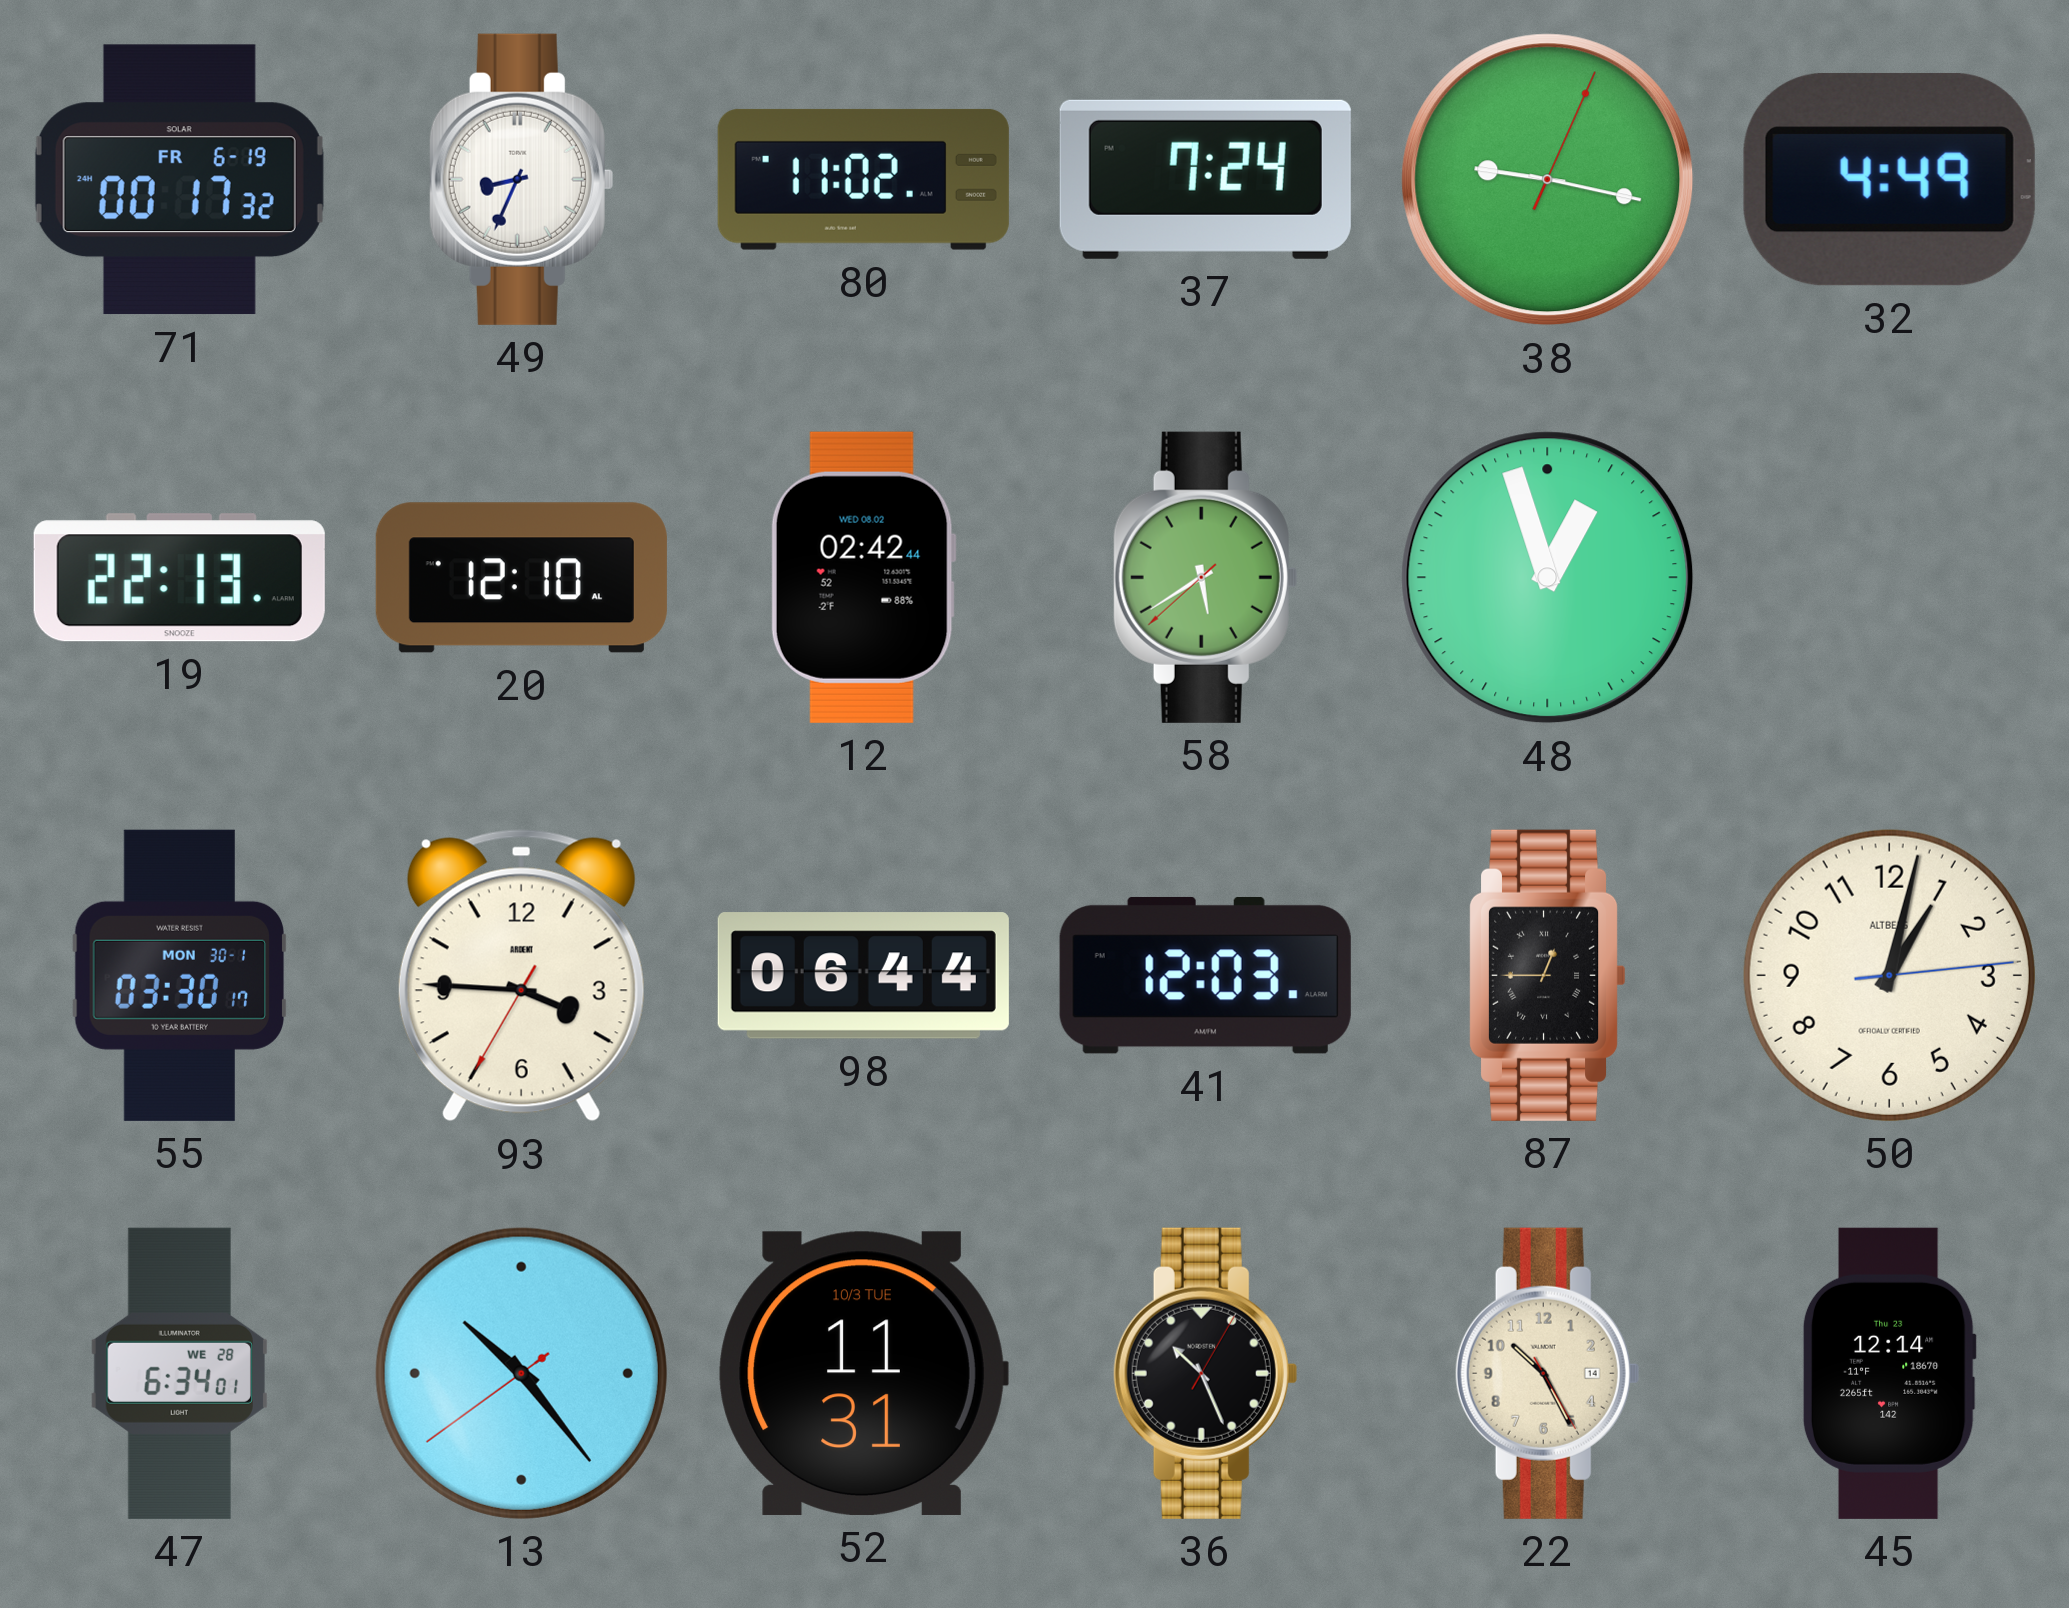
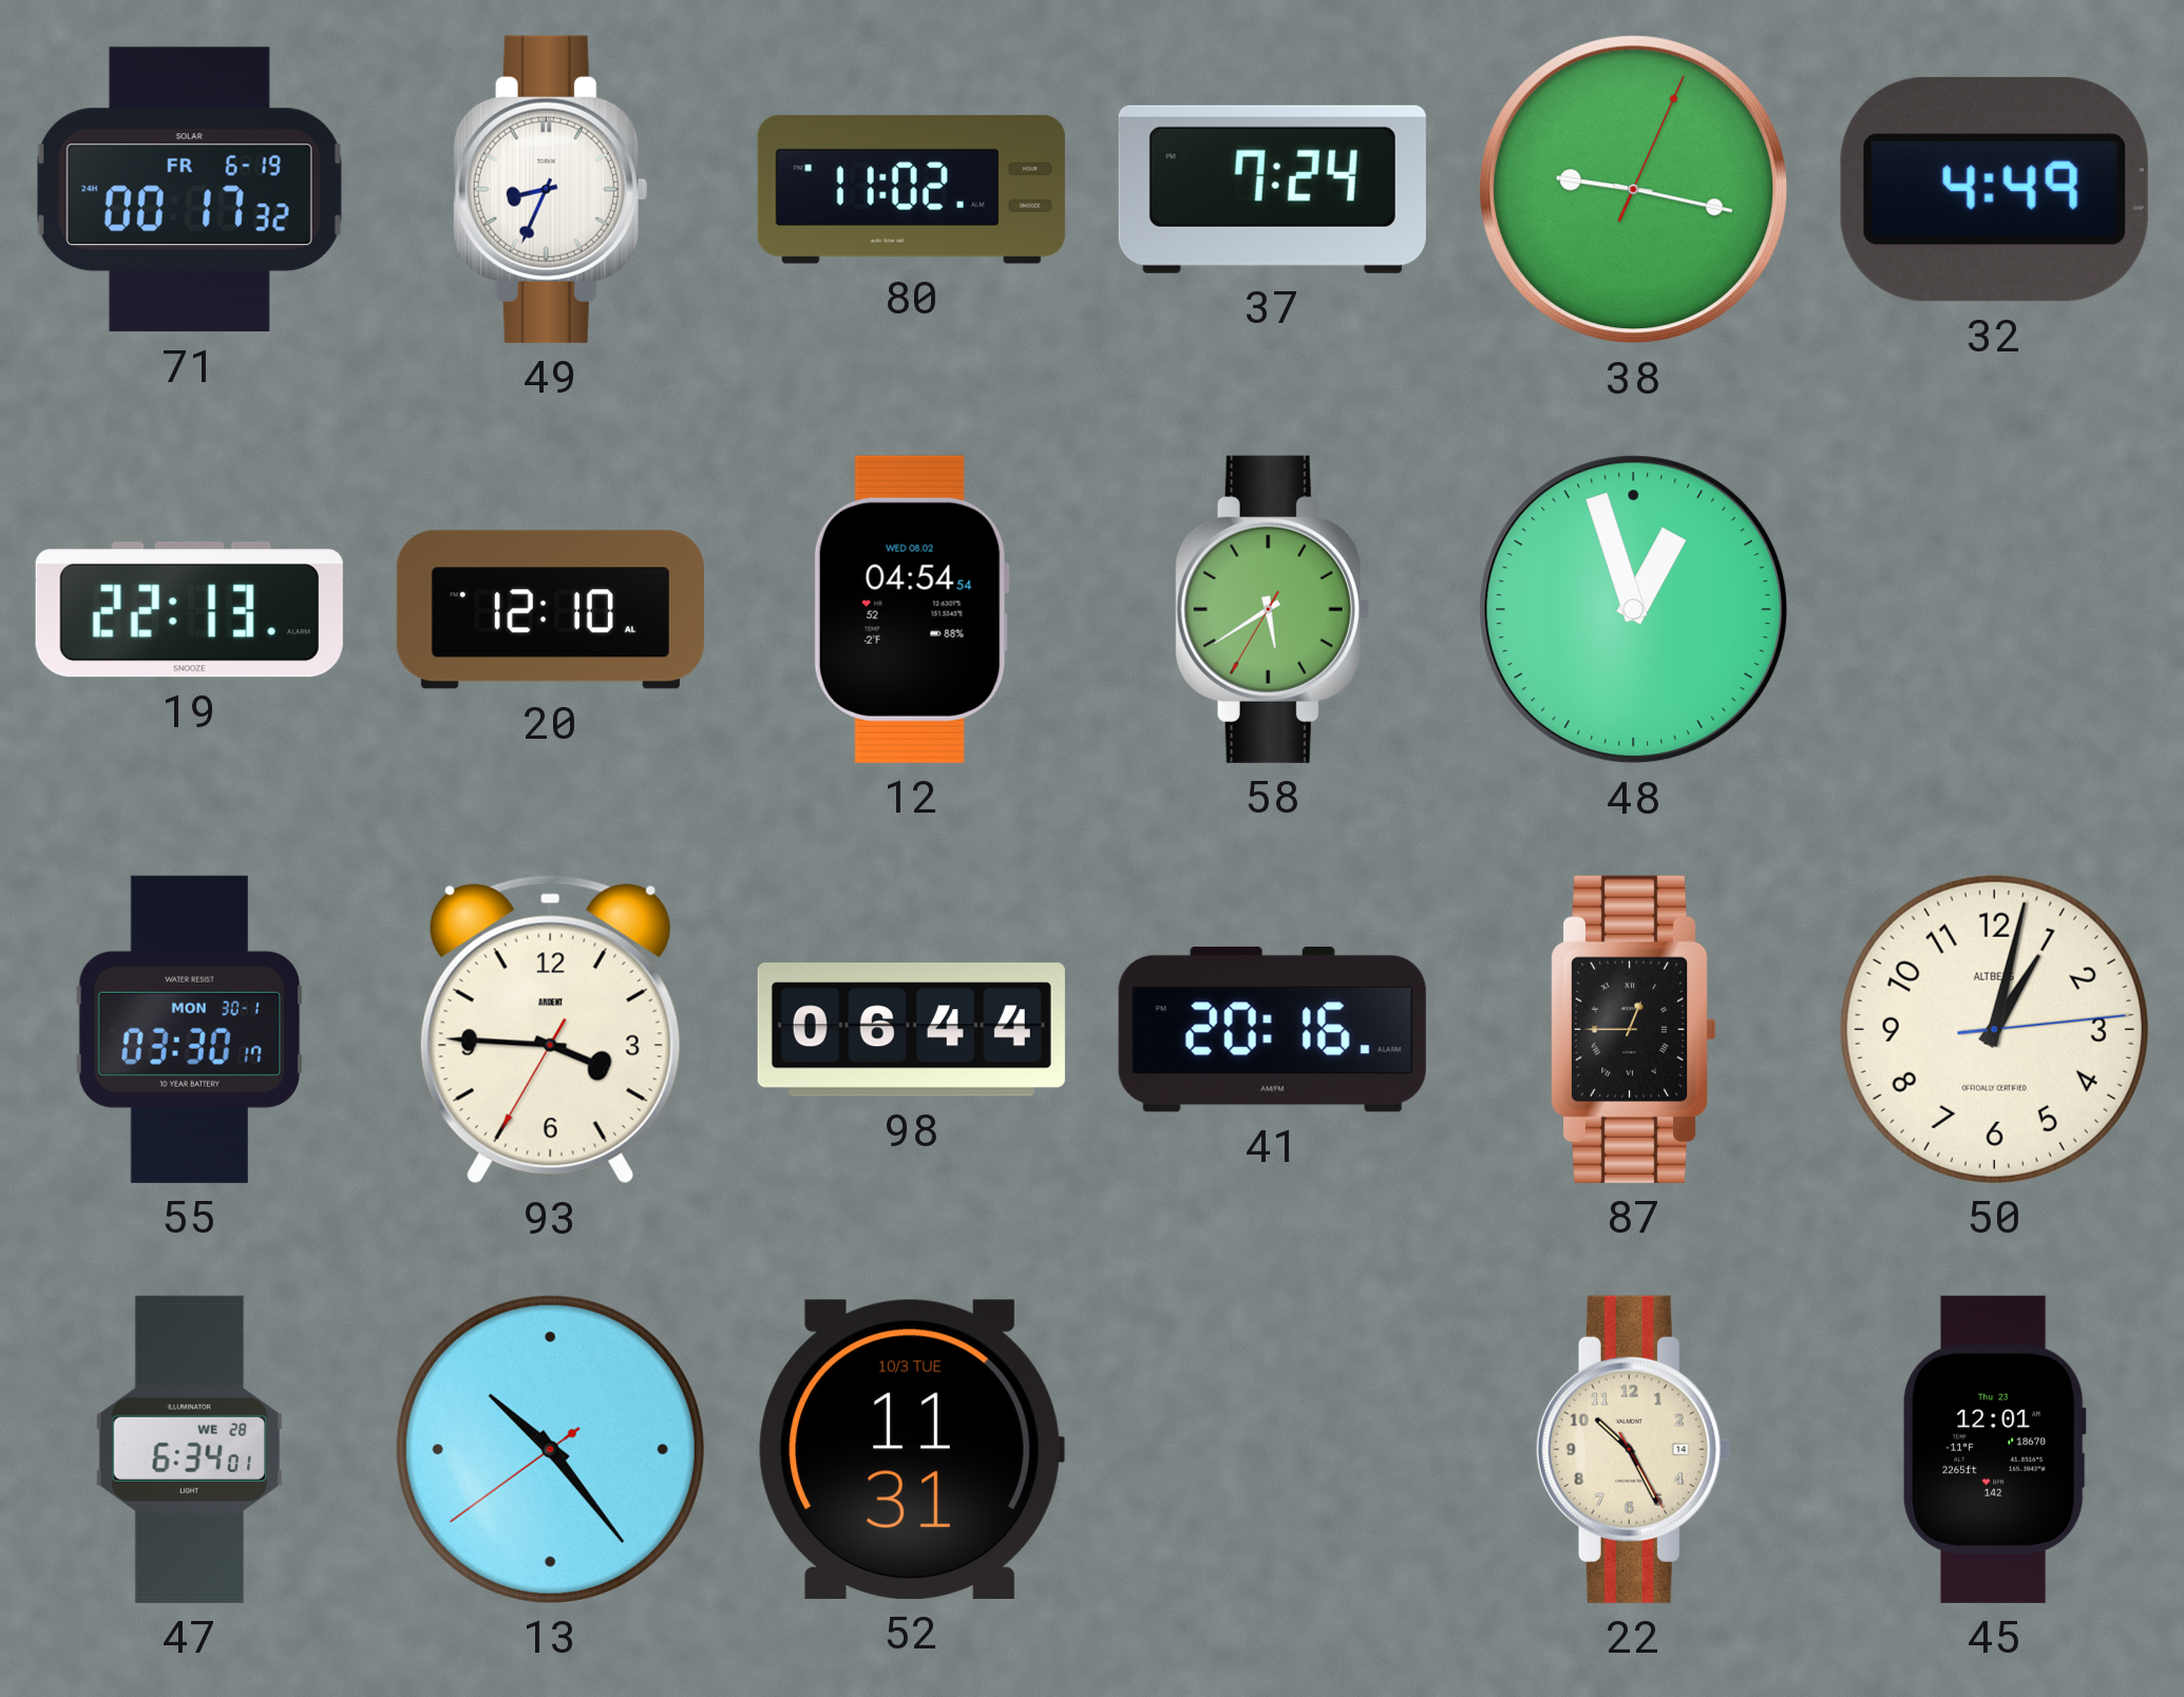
12: 02:42 -> 04:54
58: 5:39:38 -> 5:39:35
41: 12:03 -> 20:16
36: 10:26 -> none
45: 12:14 -> 12:01
